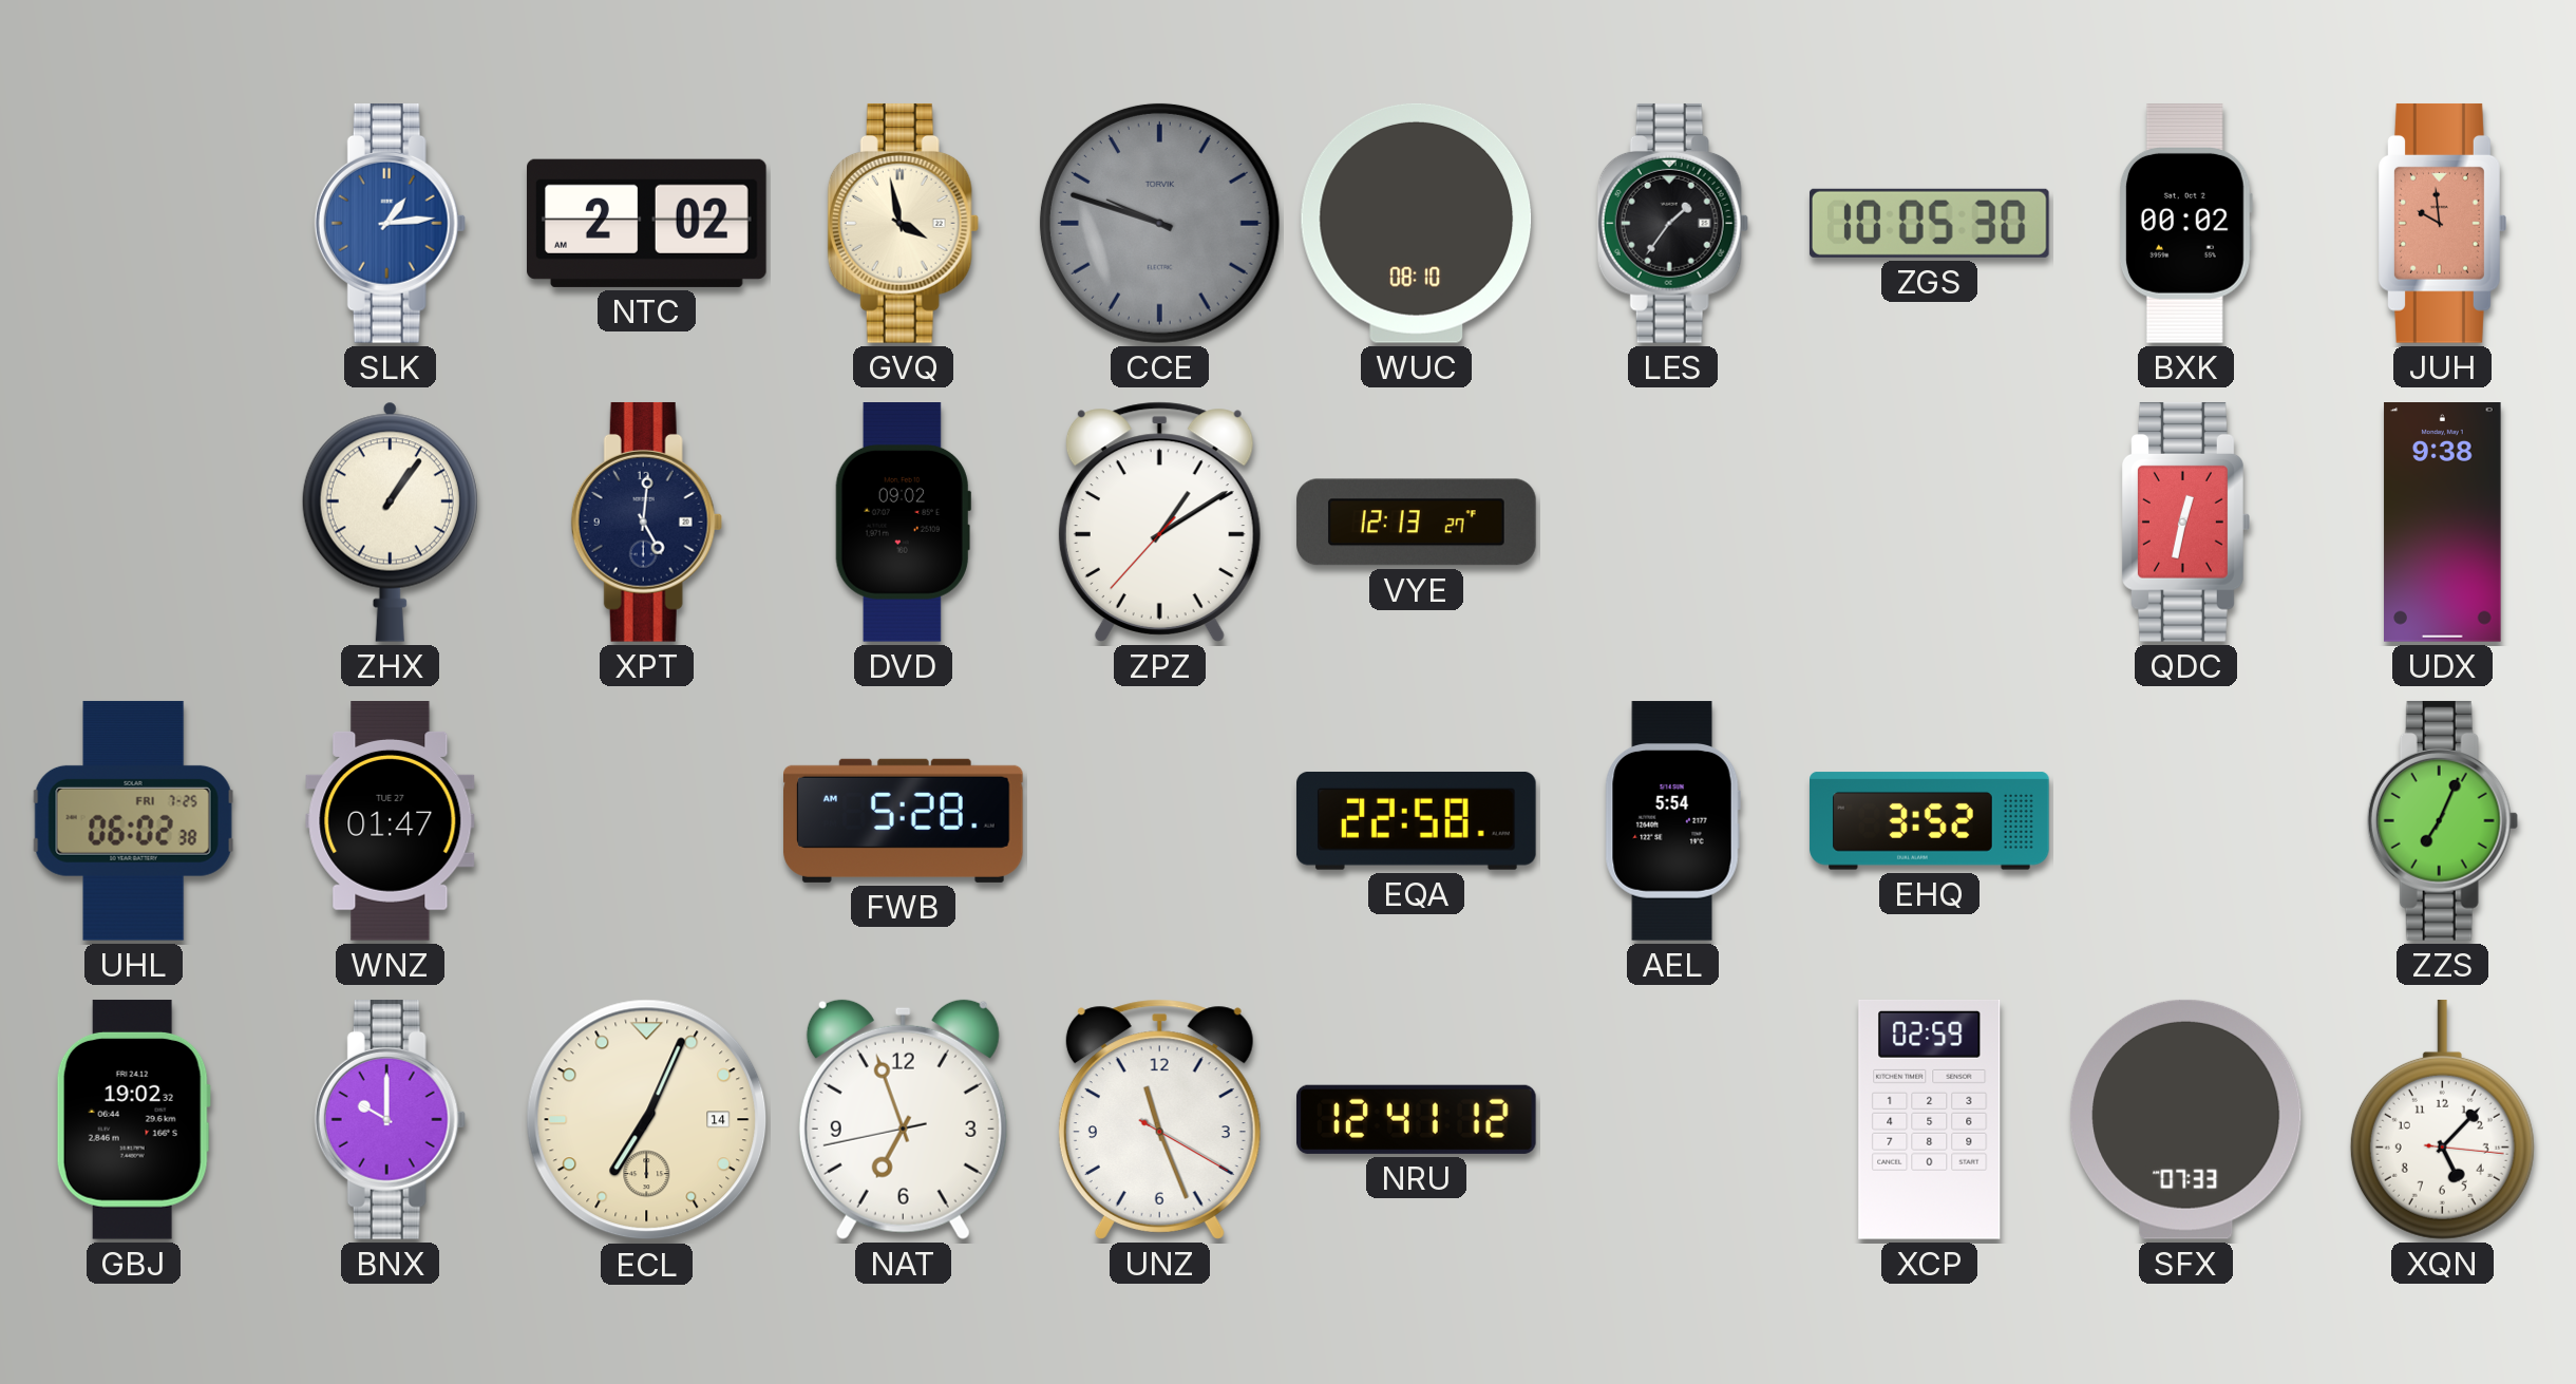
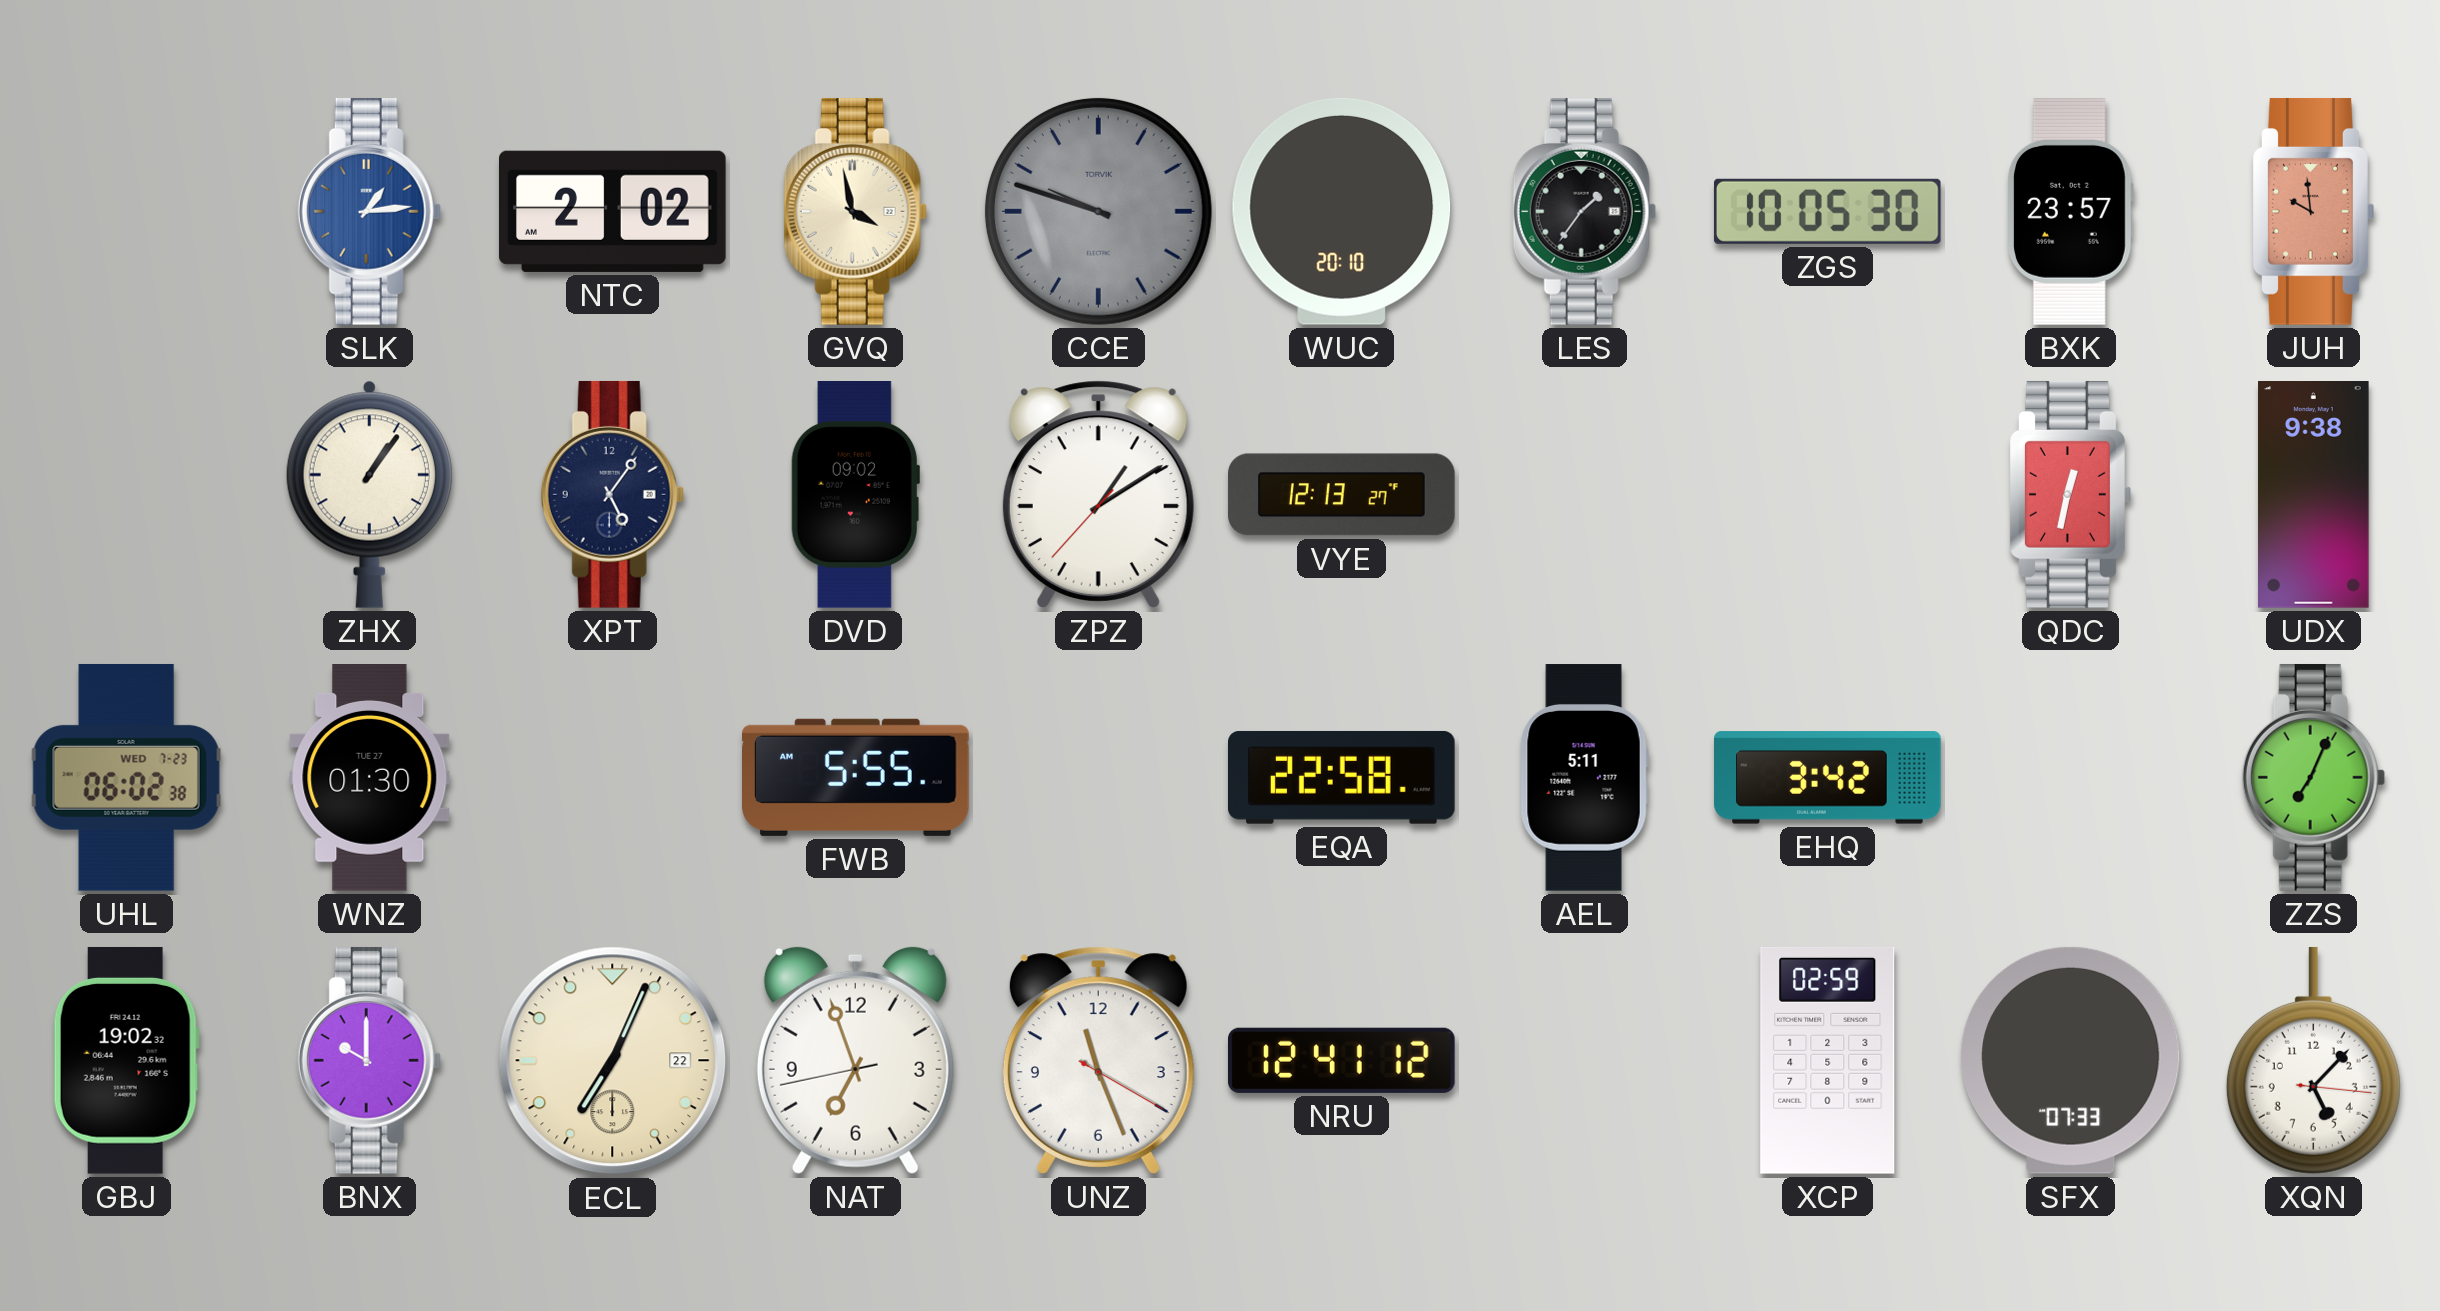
WUC: 08:10 -> 20:10
BXK: 00:02 -> 23:57
XPT: 5:01 -> 5:06
UHL date: FRI 7-25 -> WED 7-23
WNZ: 01:47 -> 01:30
FWB: 5:28 -> 5:55
AEL: 5:54 -> 5:11
EHQ: 3:52 -> 3:42
ECL date: 14 -> 22
